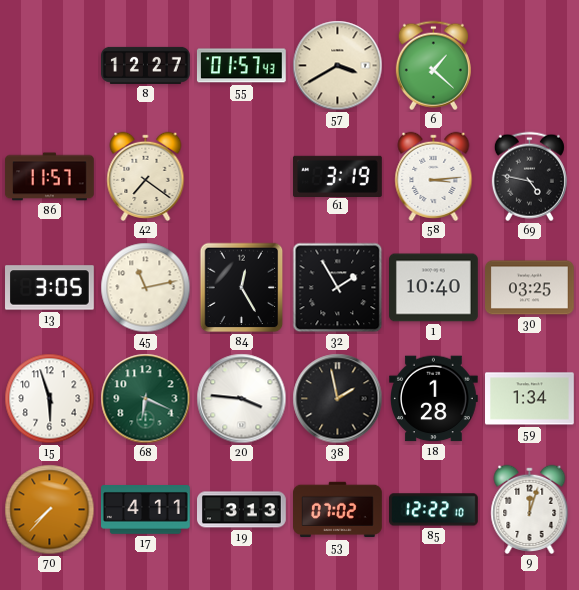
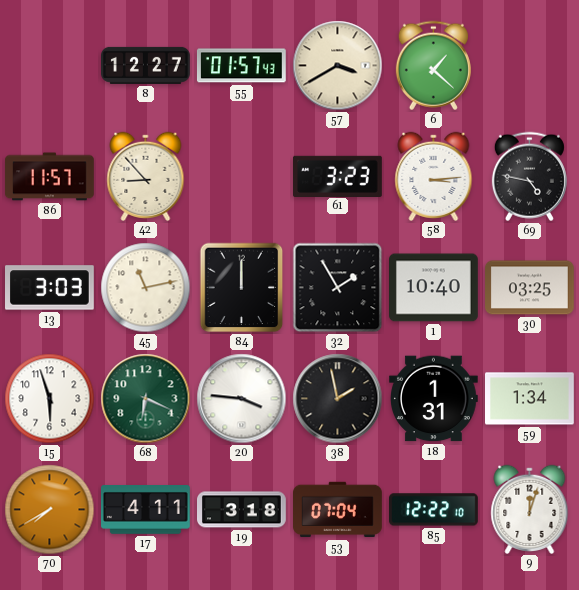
42: 7:21 -> 8:53
61: 3:19 -> 3:23
13: 3:05 -> 3:03
84: 12:25 -> 12:00
18: 1:28 -> 1:31
70: 7:37 -> 7:40
19: 3:13 -> 3:18
53: 07:02 -> 07:04
